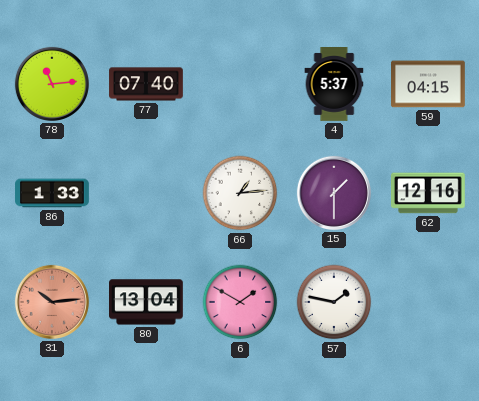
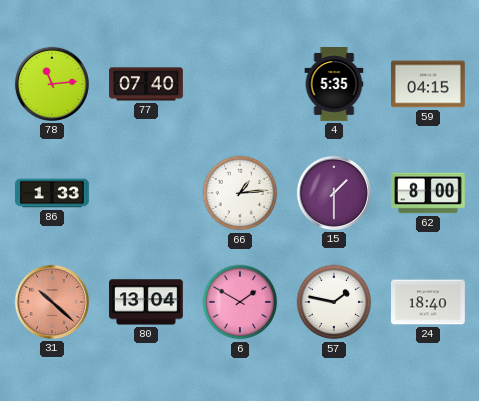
4: 5:37 -> 5:35
62: 12:16 -> 8:00
31: 10:14 -> 10:22
24: none -> 18:40
